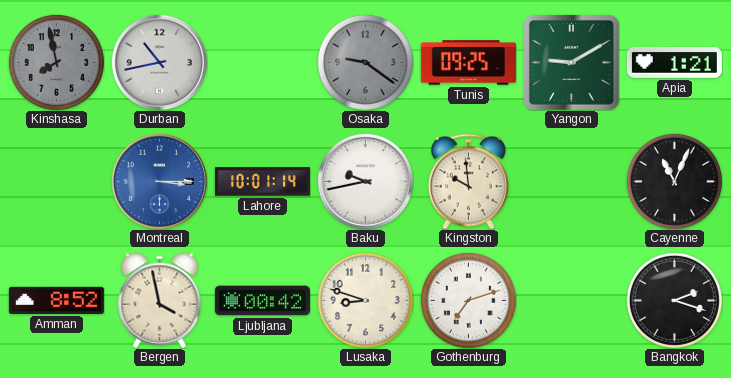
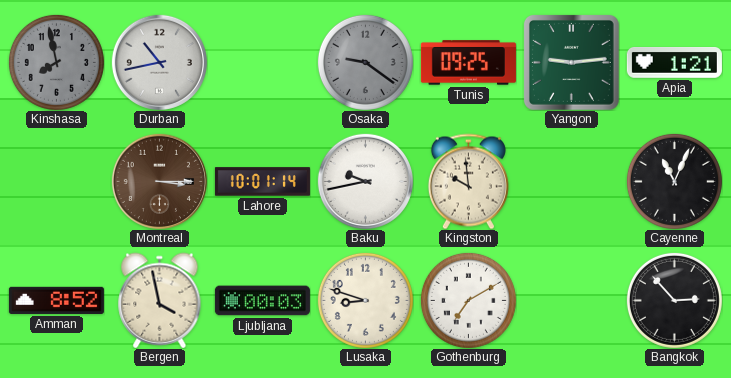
Yangon: 9:10 -> 9:14
Montreal dial: blue -> brown
Ljubljana: 00:42 -> 00:03
Gothenburg: 7:12 -> 7:10
Bangkok: 2:18 -> 2:53
